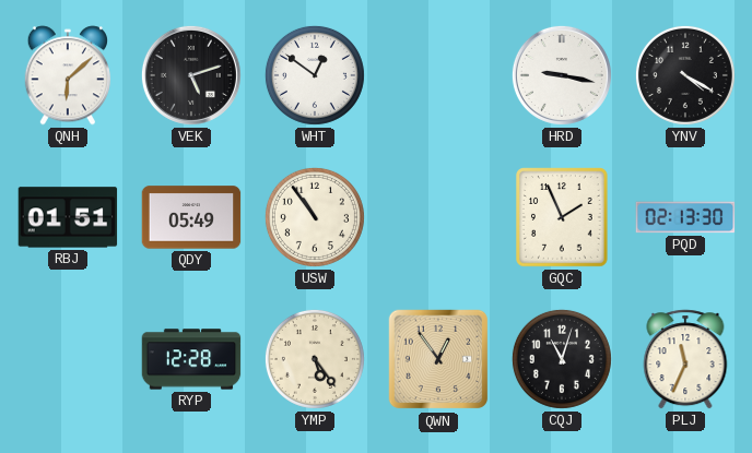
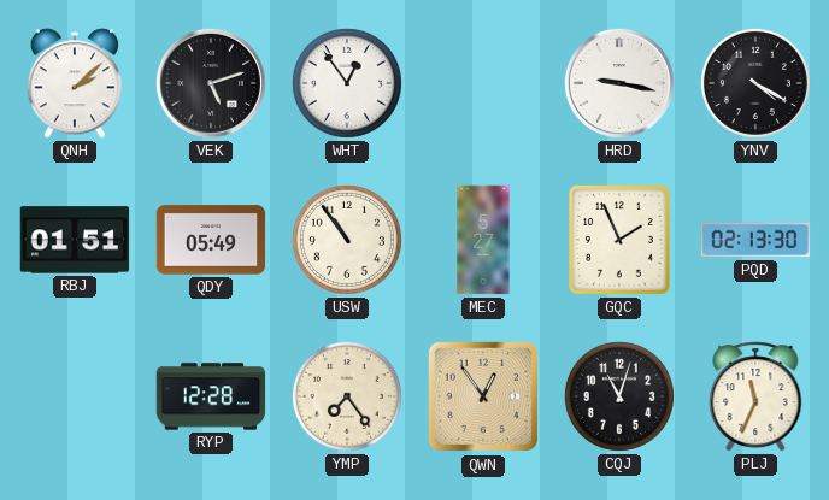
QNH: 6:08 -> 2:08
WHT: 12:51 -> 12:54
MEC: none -> 5:27
YMP: 5:24 -> 7:24
